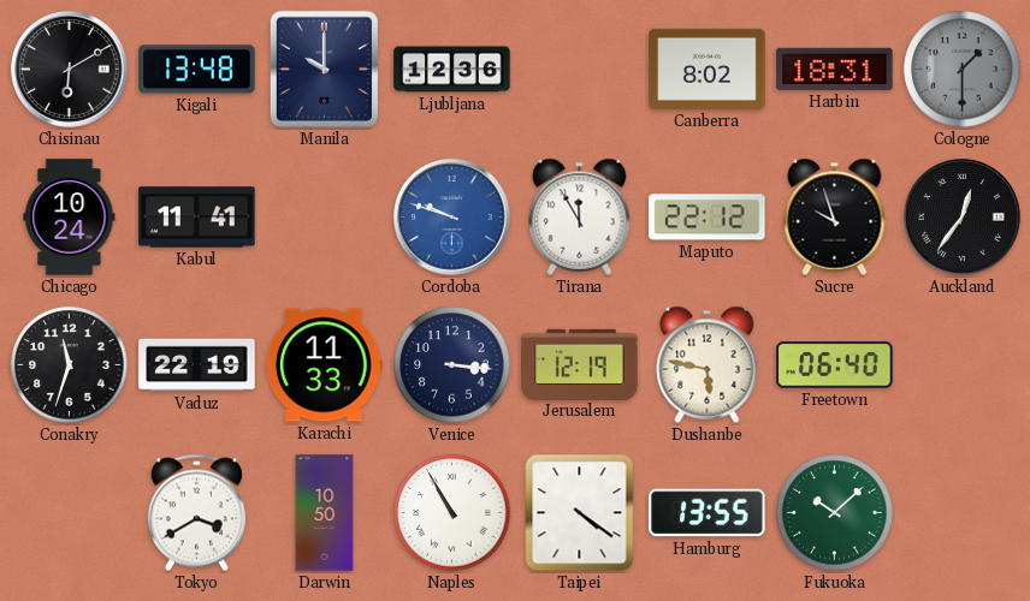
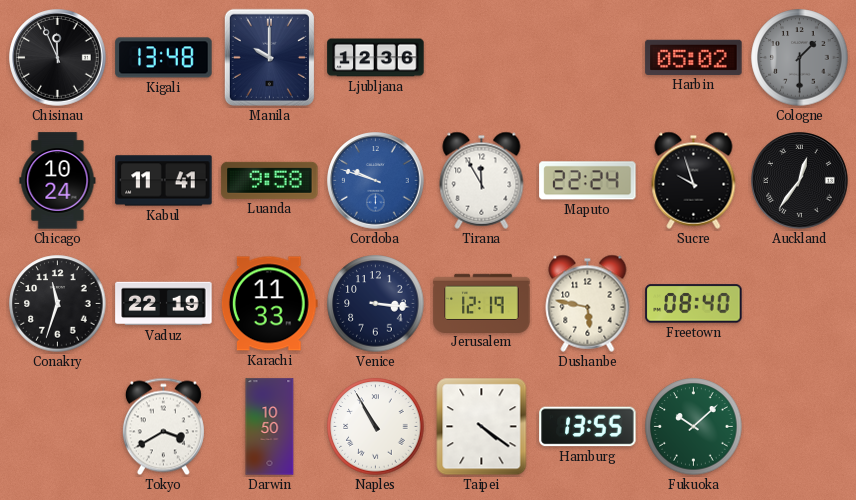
Chisinau: 6:10 -> 11:56
Canberra: 8:02 -> none
Harbin: 18:31 -> 05:02
Luanda: none -> 9:58
Maputo: 22:12 -> 22:24
Freetown: 06:40 -> 08:40
